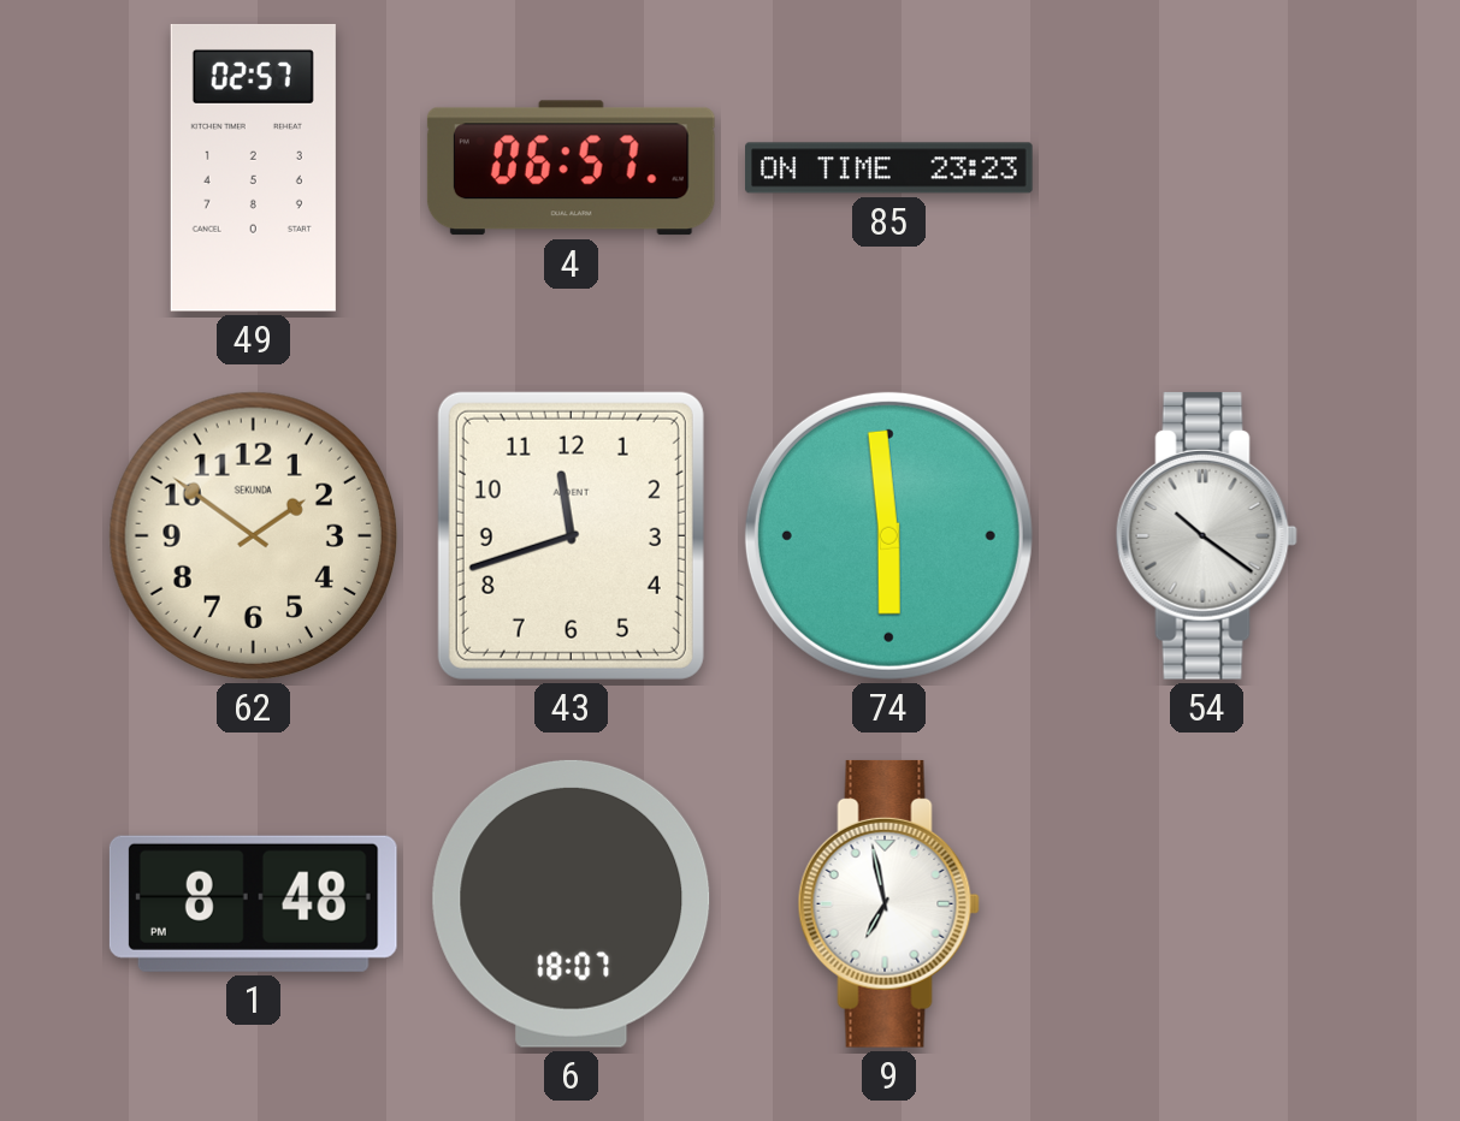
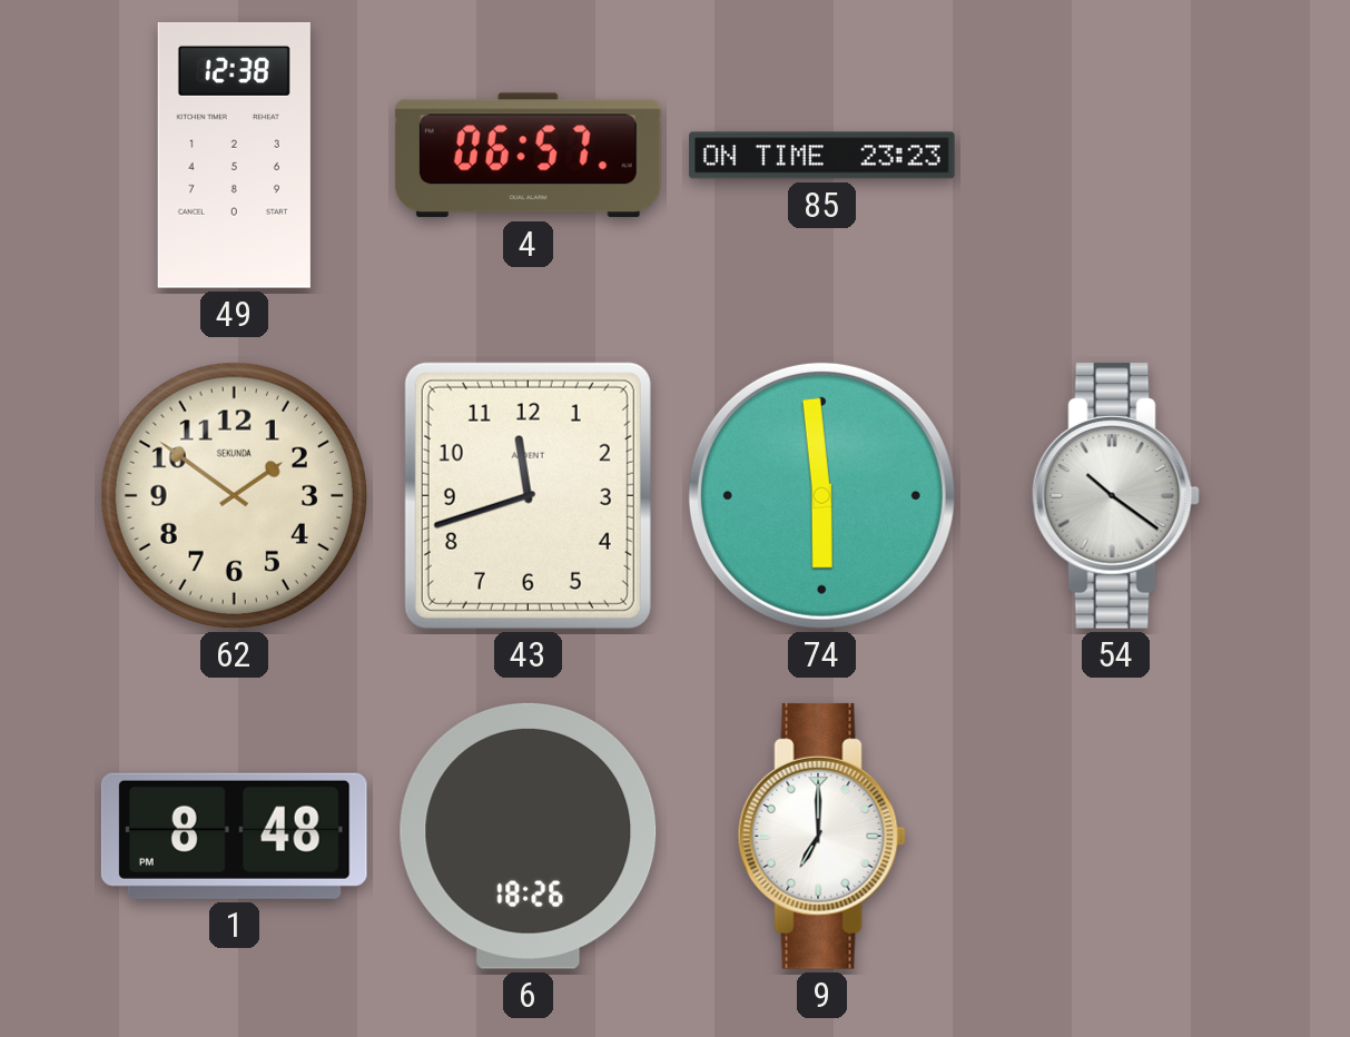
49: 02:57 -> 12:38
6: 18:07 -> 18:26
9: 6:58 -> 7:00
